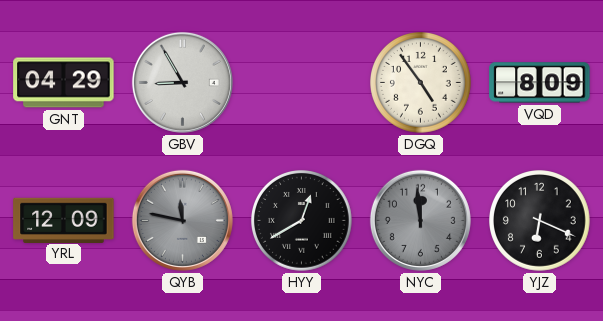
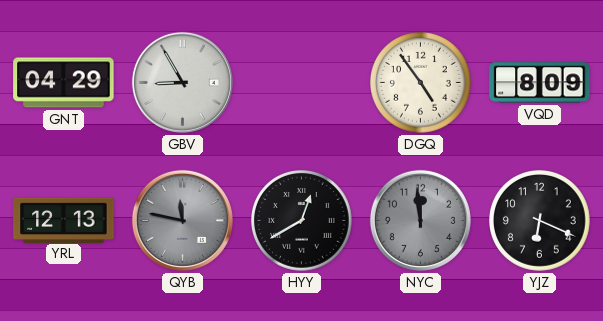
YRL: 12:09 -> 12:13
